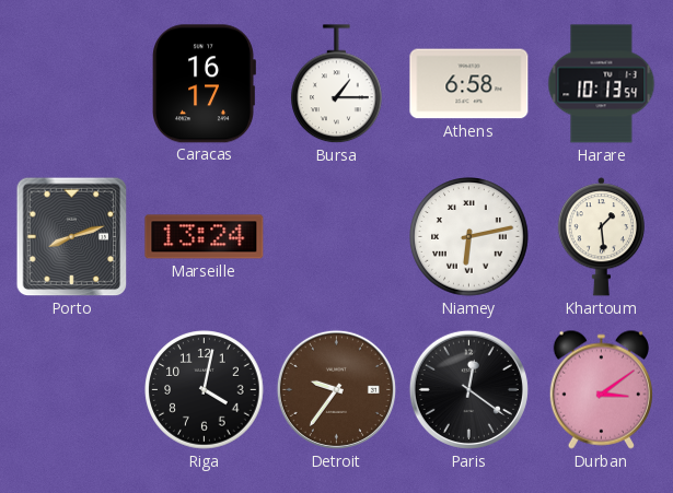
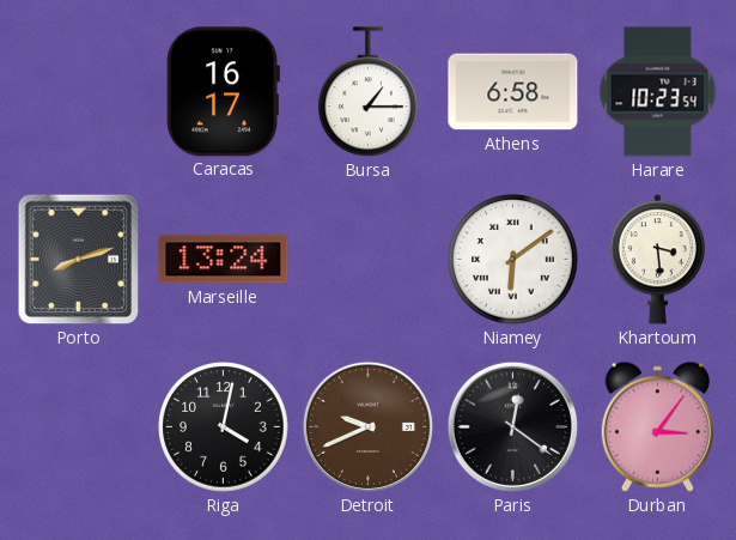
Harare: 10:13 -> 10:23
Niamey: 6:13 -> 6:09
Khartoum: 1:29 -> 3:29
Detroit: 9:36 -> 9:41
Durban: 3:09 -> 3:06
